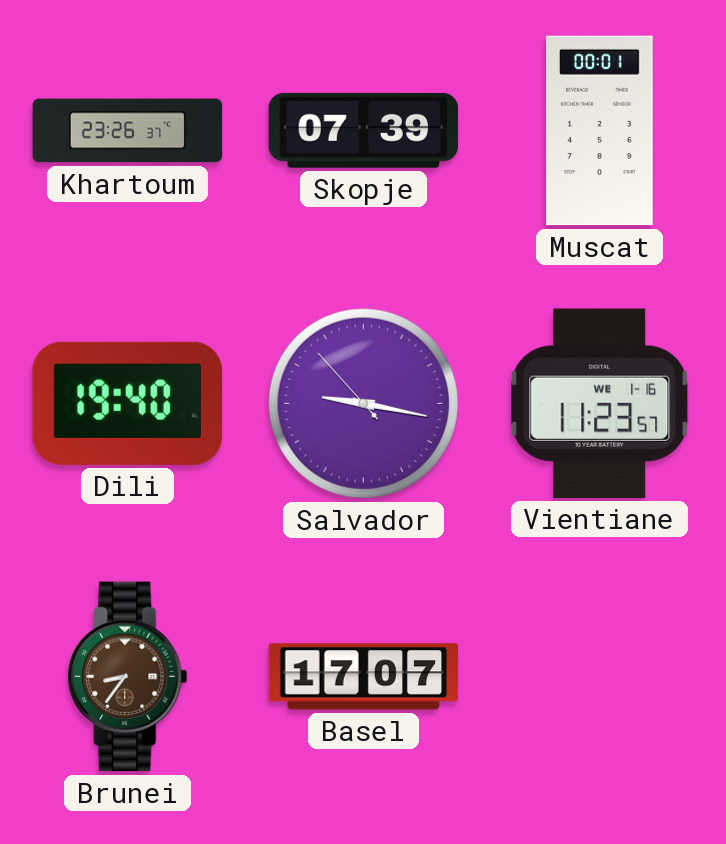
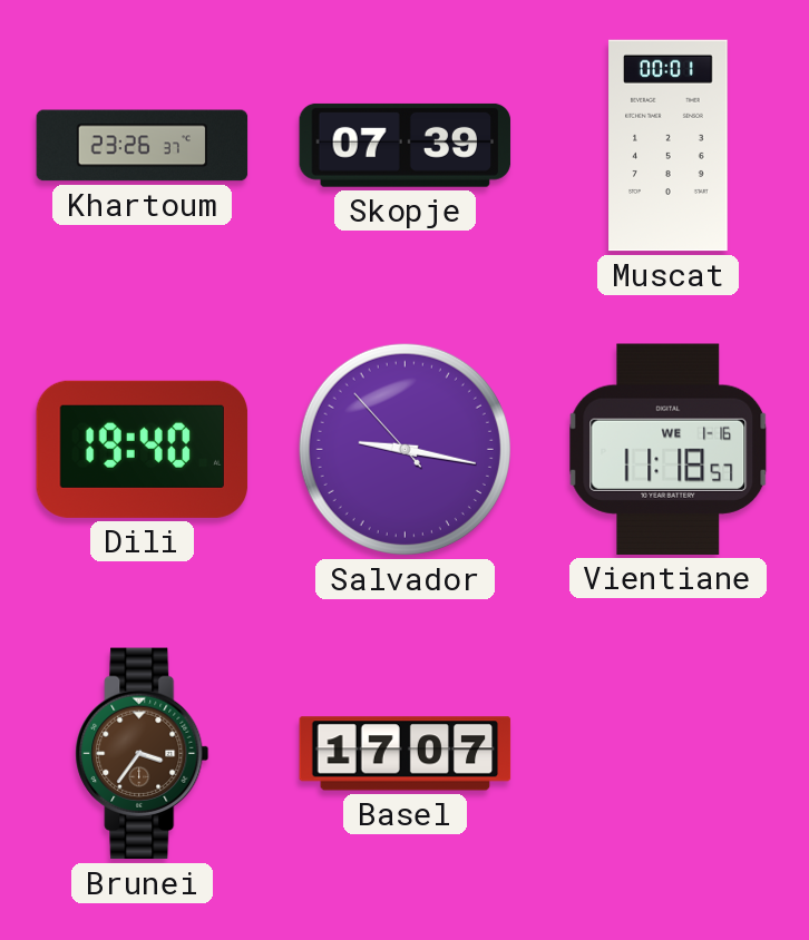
Vientiane: 11:23 -> 11:18
Brunei: 8:36 -> 3:36
